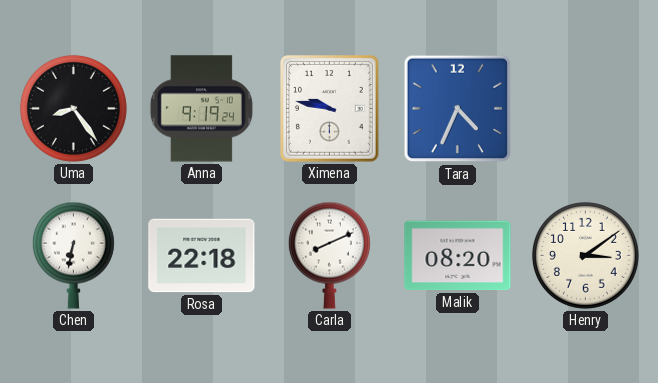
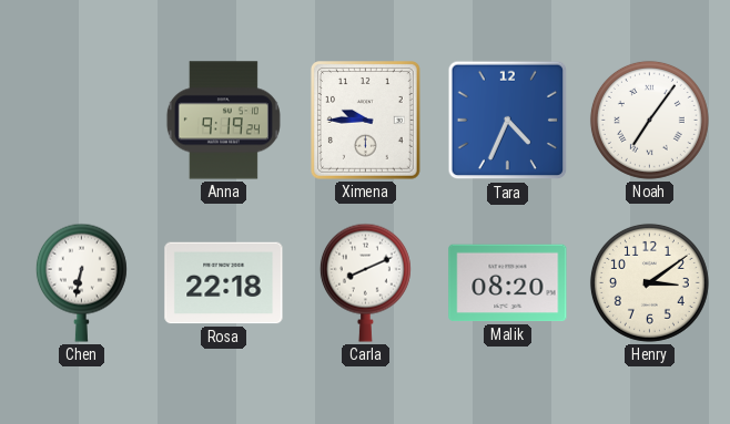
Uma: 8:24 -> none
Ximena: 9:47 -> 9:45
Noah: none -> 7:06
